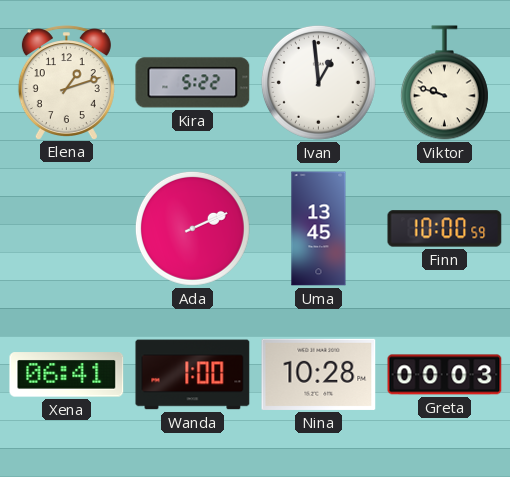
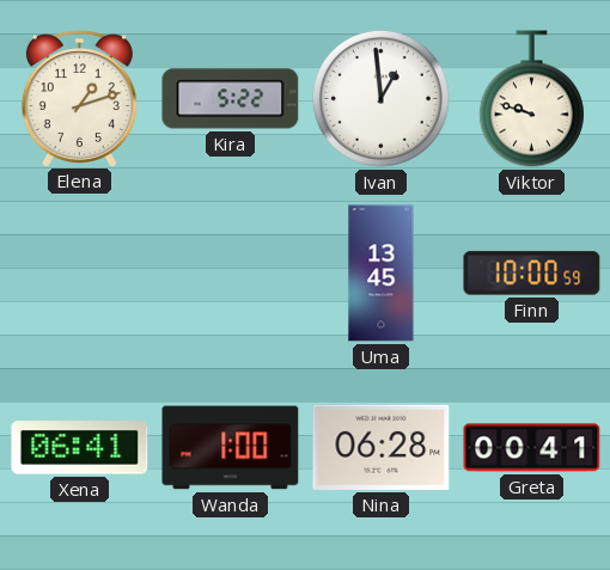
Ada: 2:11 -> none
Nina: 10:28 -> 06:28
Greta: 00:03 -> 00:41
